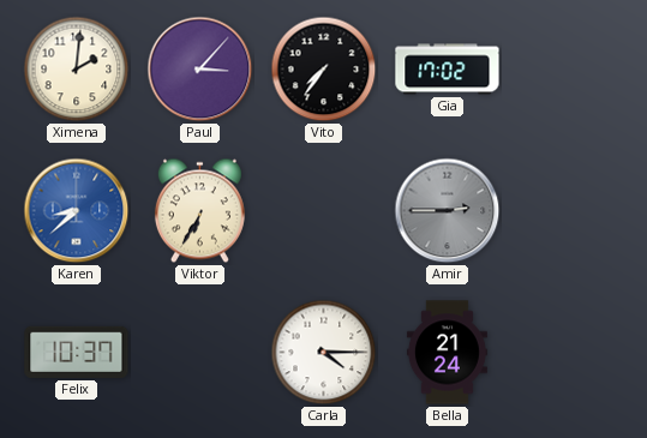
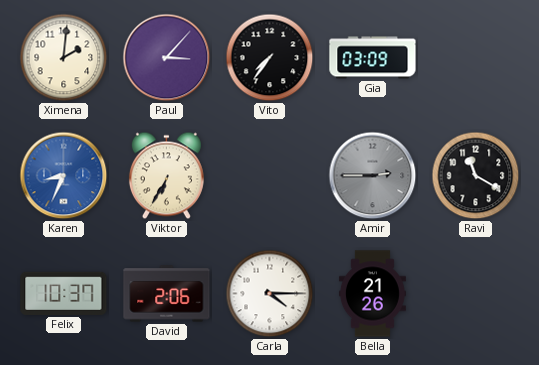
Gia: 17:02 -> 03:09
Karen: 8:38 -> 8:34
Ravi: none -> 11:20
David: none -> 2:06
Bella: 21:24 -> 21:26
